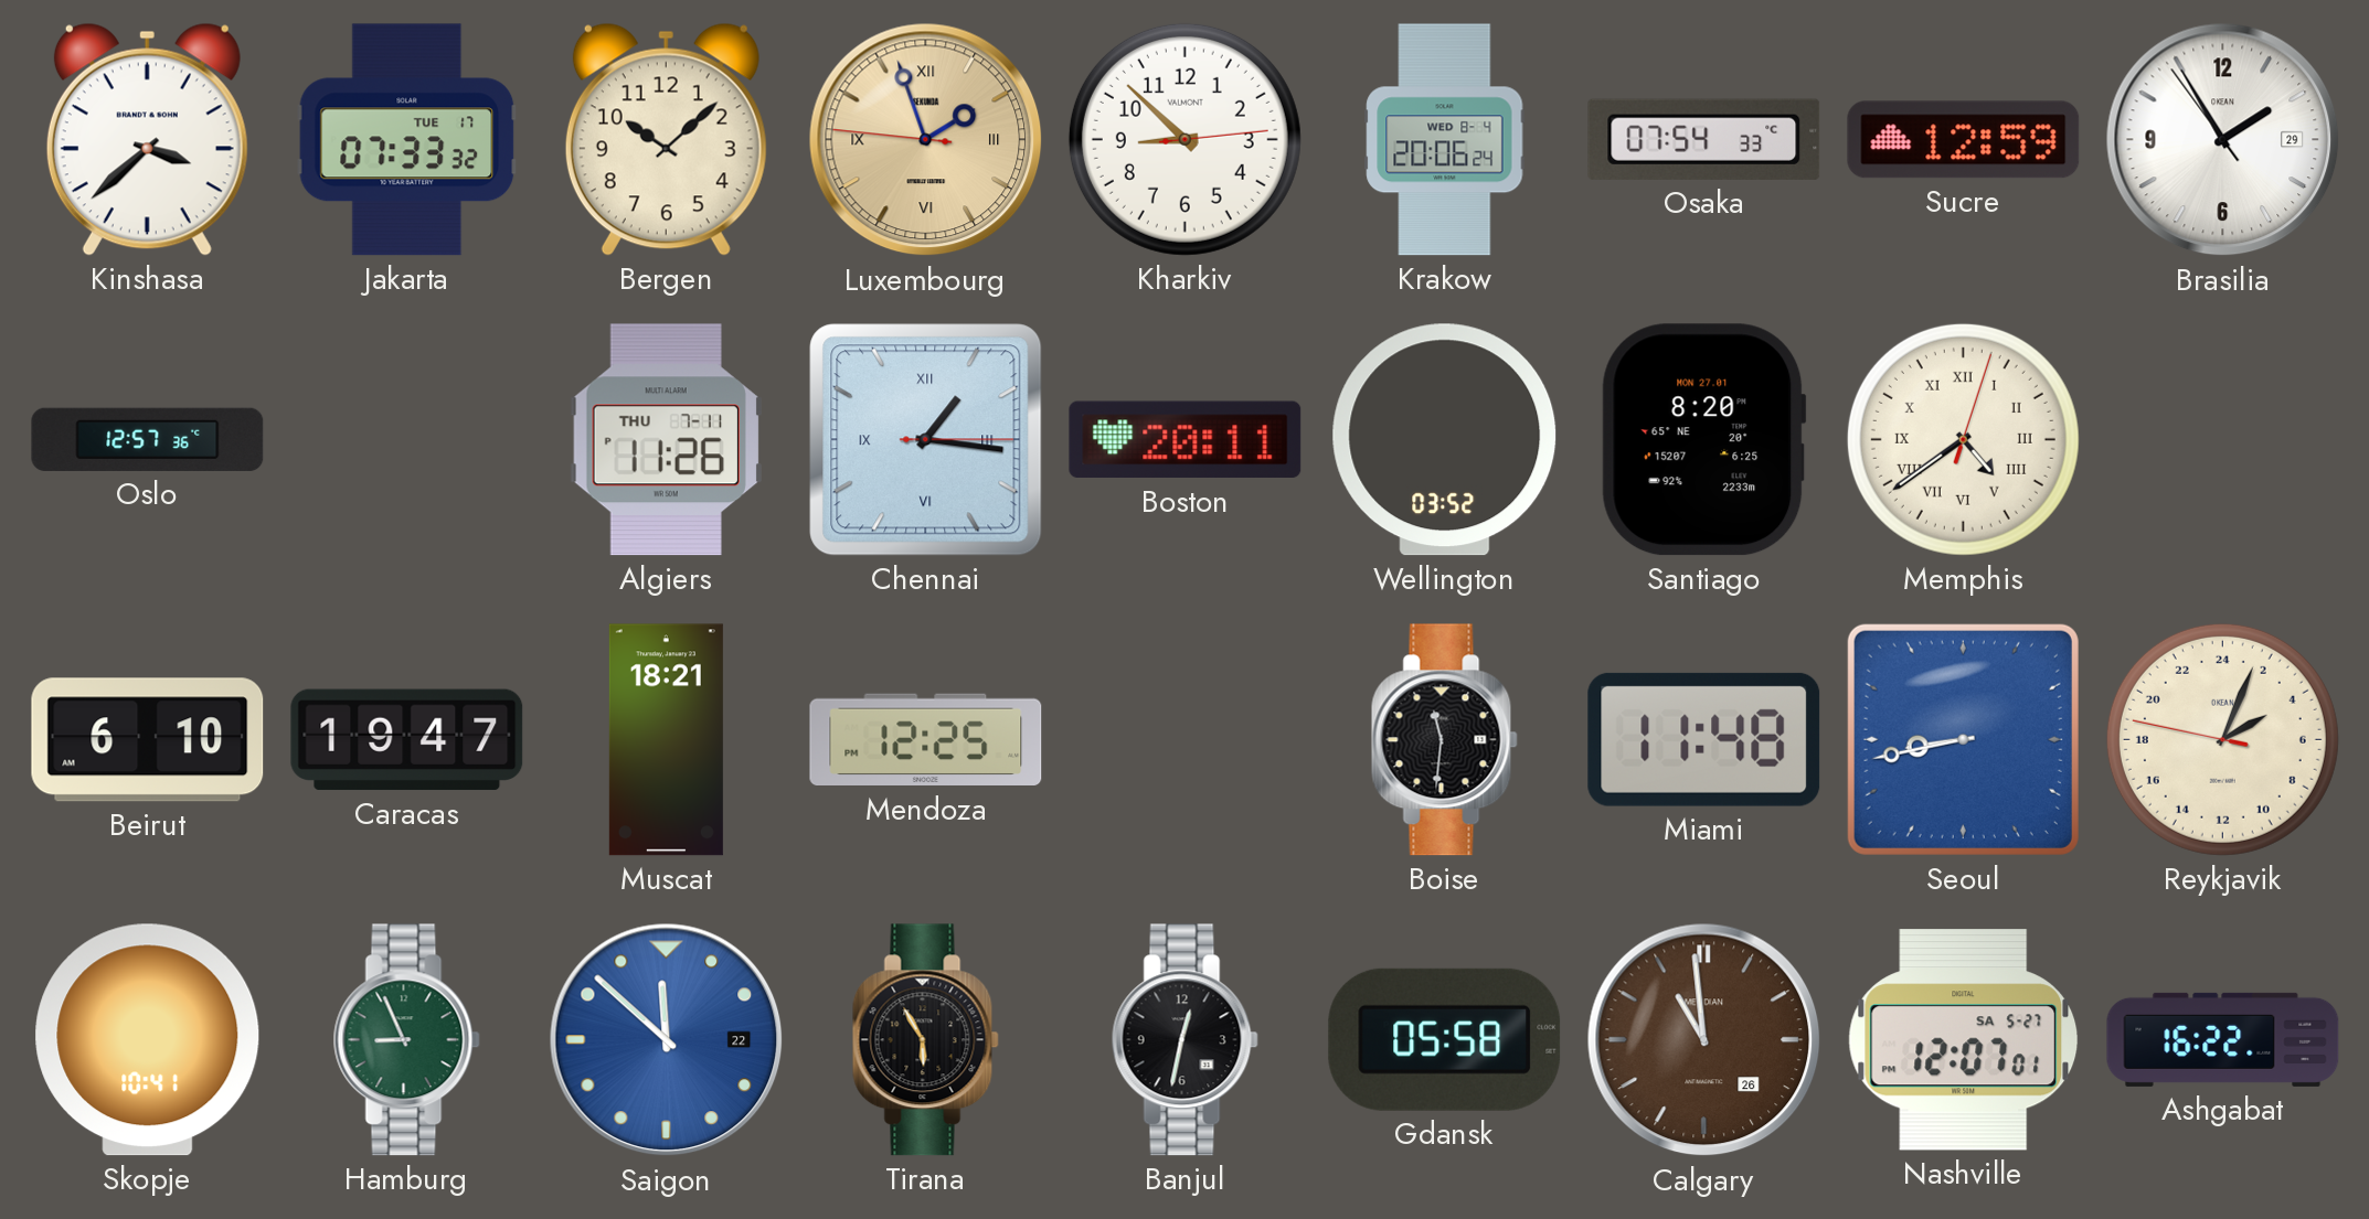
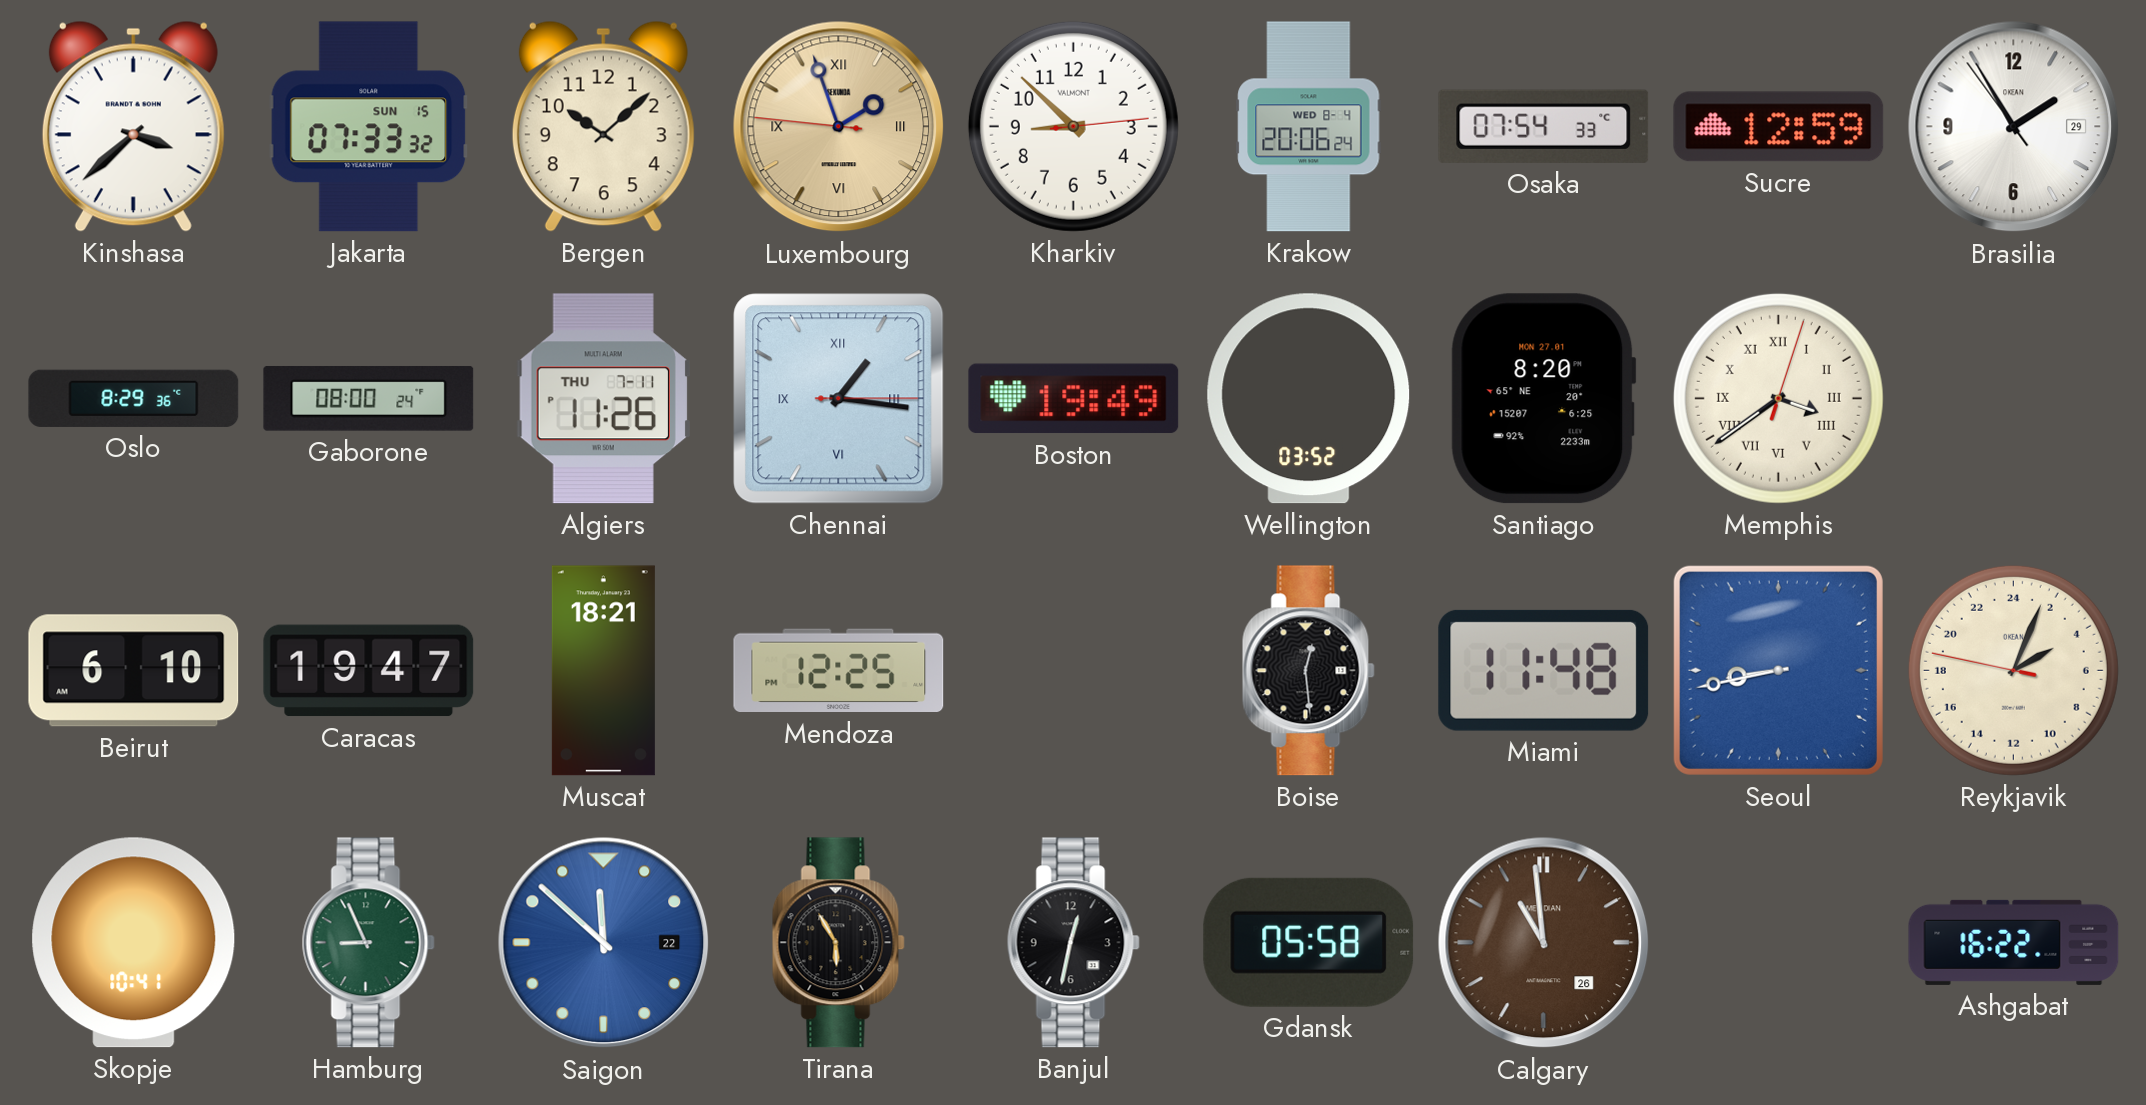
Jakarta date: TUE 17 -> SUN 15
Oslo: 12:57 -> 8:29
Gaborone: none -> 08:00
Boston: 20:11 -> 19:49
Memphis: 4:39 -> 3:39
Boise: 11:31 -> 12:29
Nashville: 12:07 -> none
